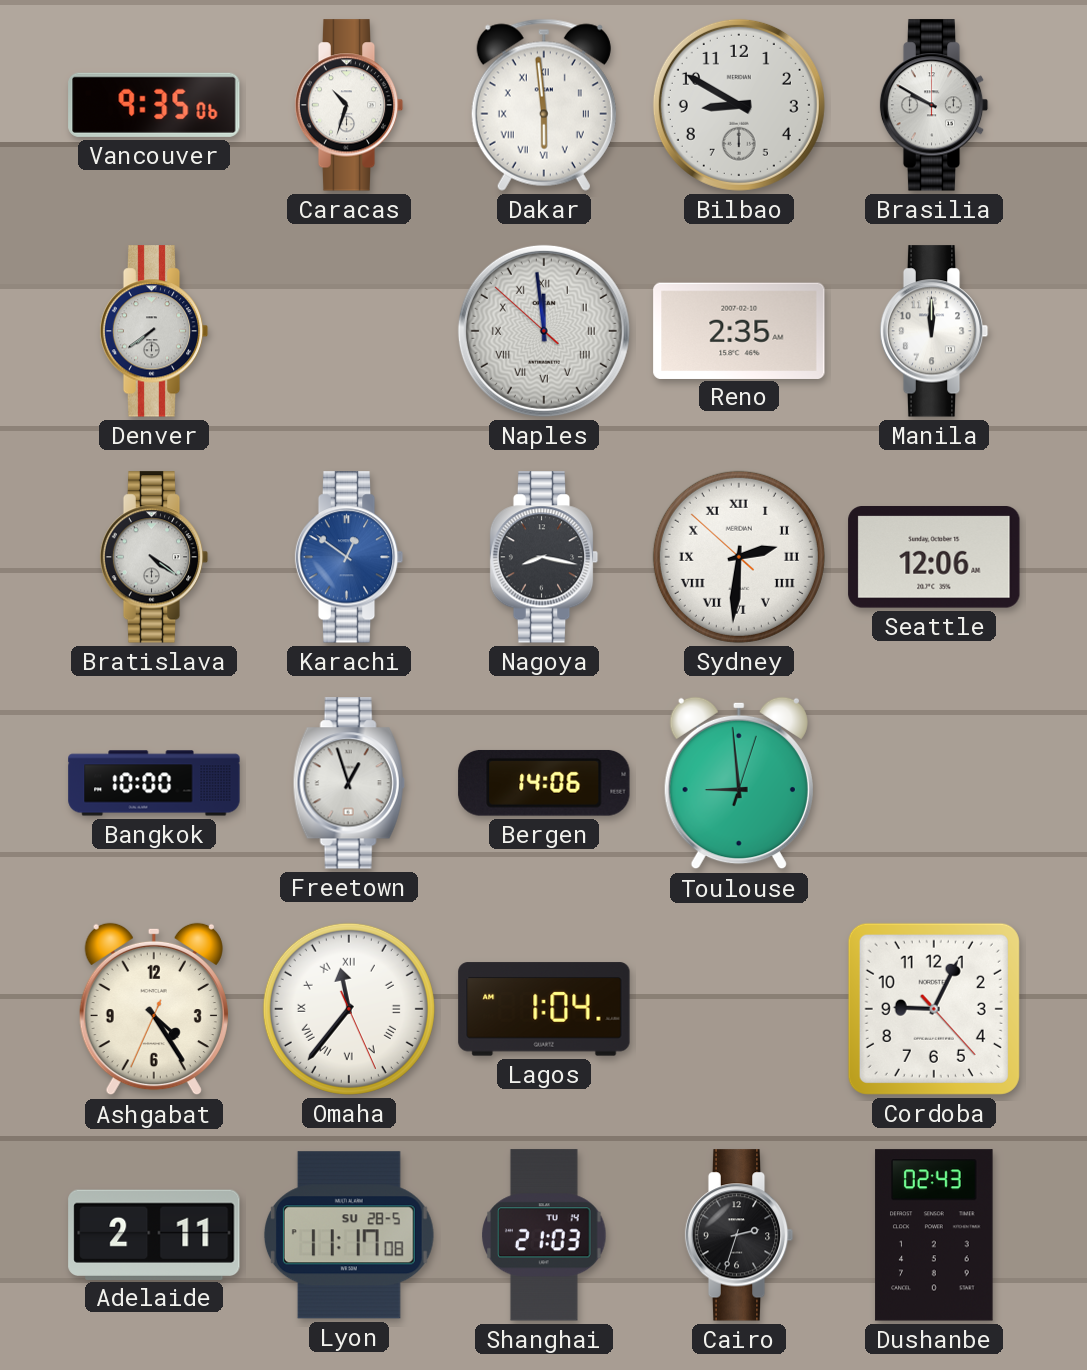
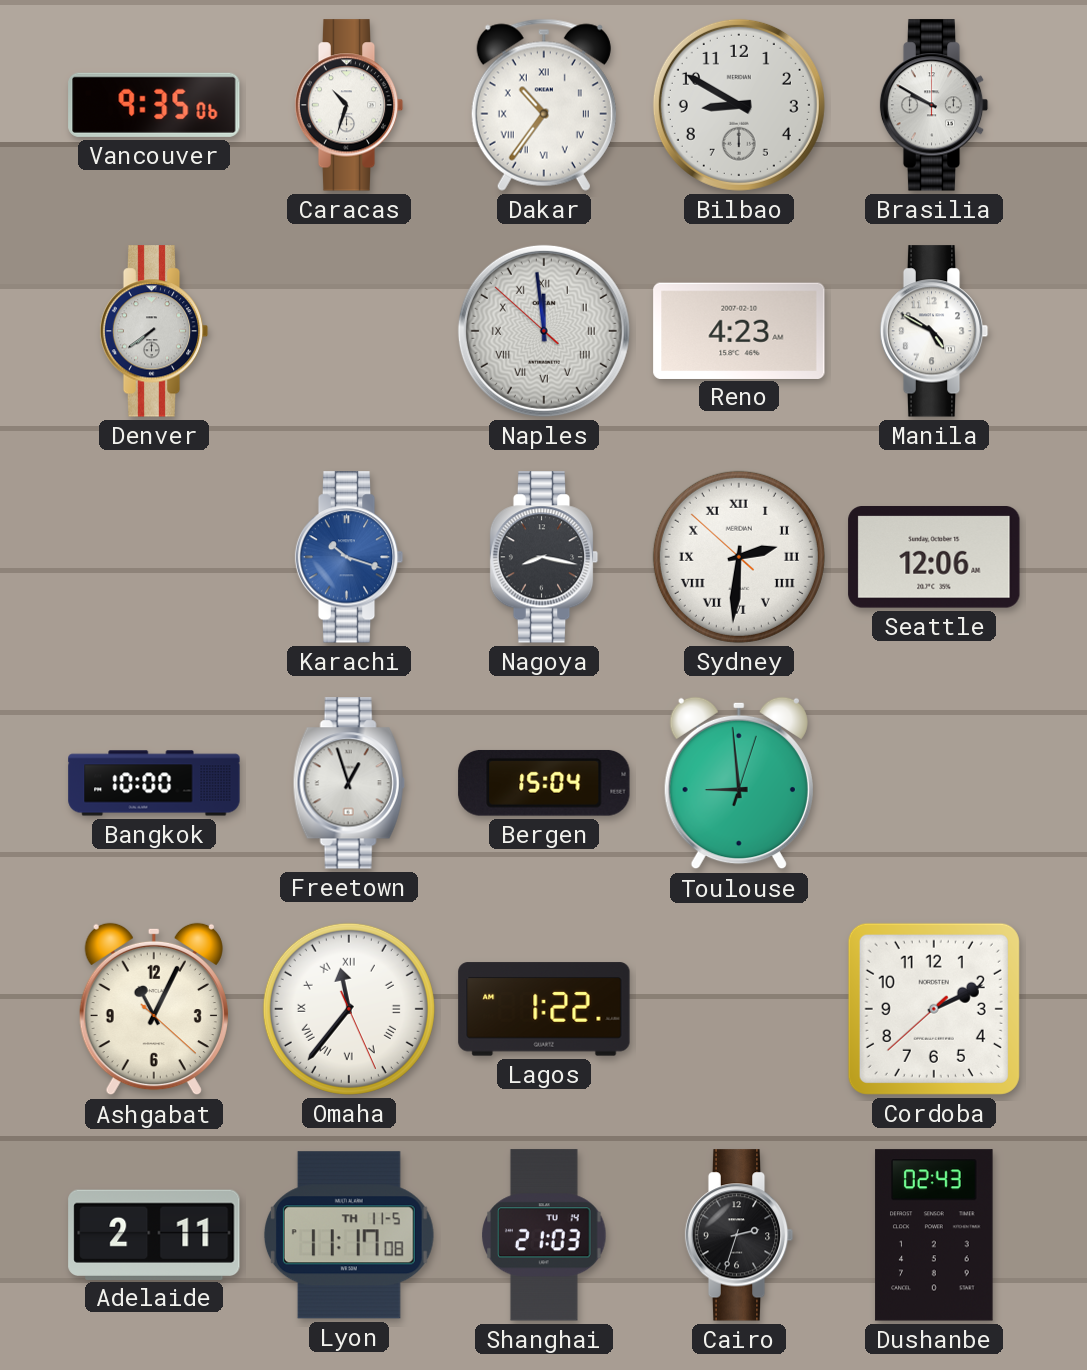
Dakar: 5:59 -> 10:36
Reno: 2:35 -> 4:23
Manila: 12:00 -> 4:50
Bratislava: 4:21 -> none
Karachi: 12:51 -> 10:18
Bergen: 14:06 -> 15:04
Ashgabat: 4:24 -> 11:04
Lagos: 1:04 -> 1:22
Cordoba: 9:04 -> 2:10
Lyon date: SU 28-5 -> TH 11-5
